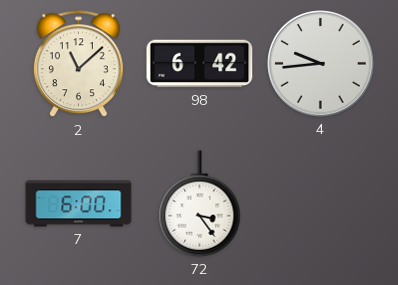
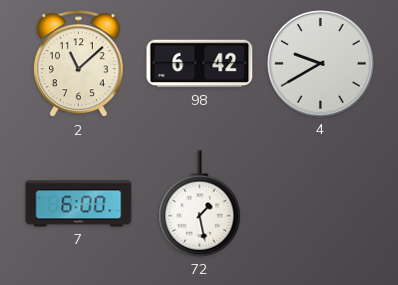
4: 9:44 -> 9:40
72: 3:24 -> 1:28
